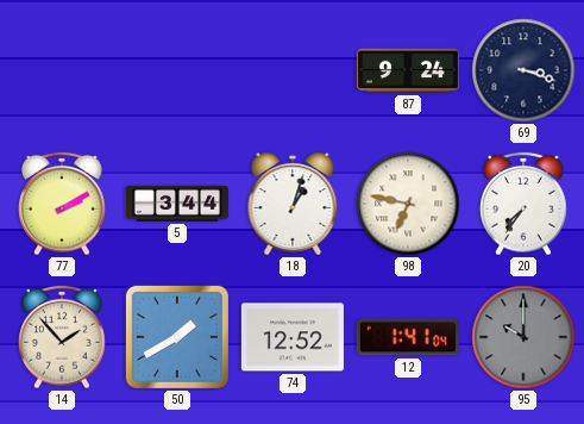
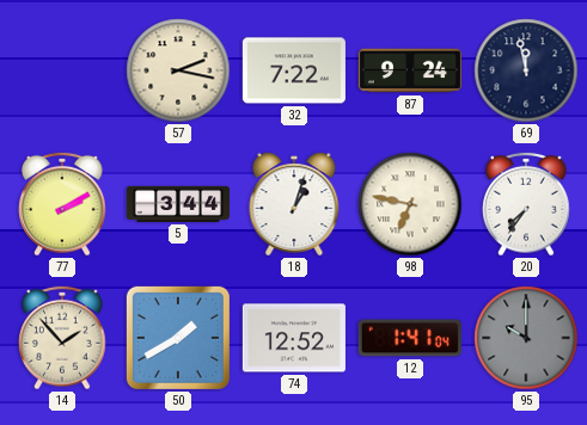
57: none -> 2:17
32: none -> 7:22
69: 3:18 -> 11:58
